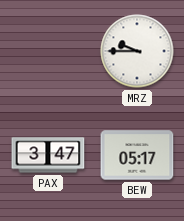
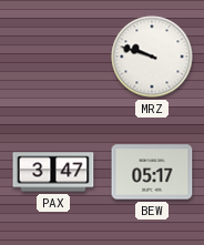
MRZ: 9:45 -> 9:48
